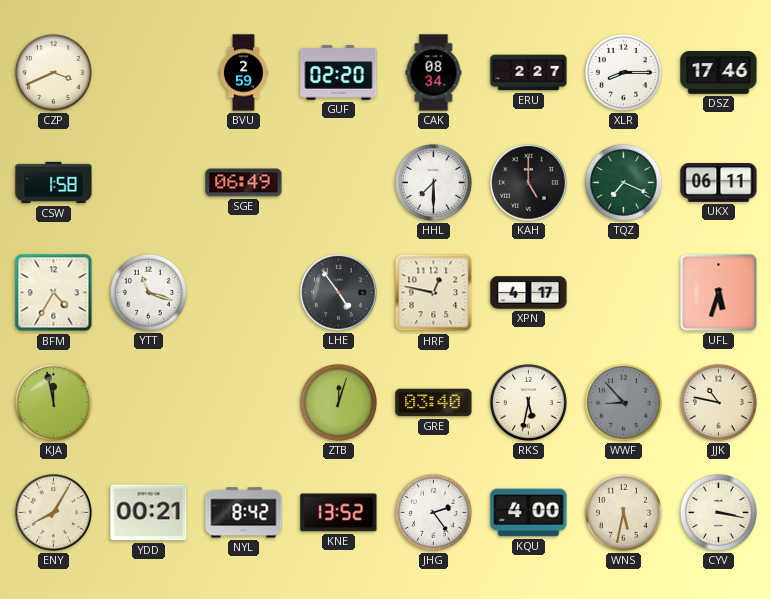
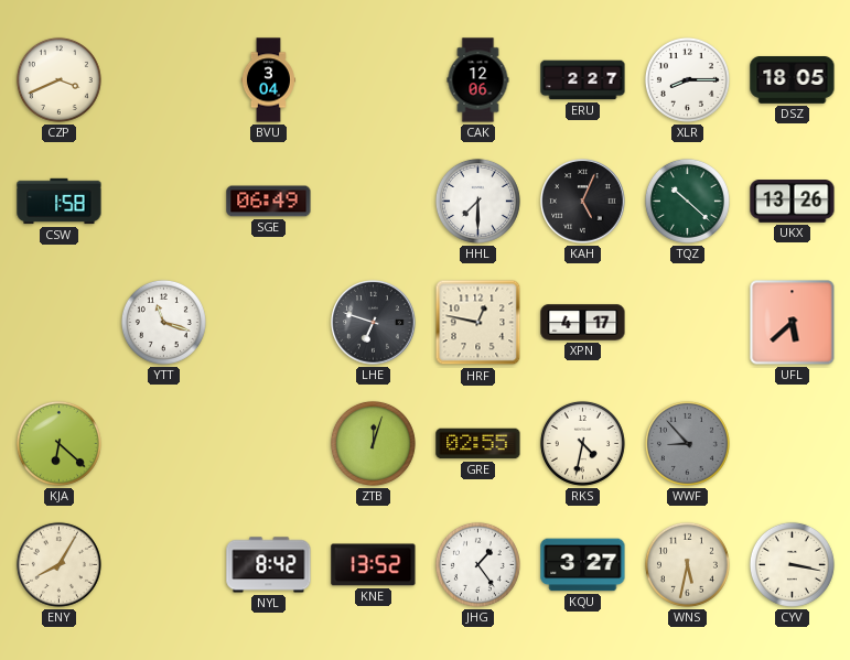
BVU: 2:59 -> 3:04
GUF: 02:20 -> none
CAK: 08:34 -> 12:06
DSZ: 17:46 -> 18:05
KAH: 5:00 -> 5:04
TQZ: 7:19 -> 10:22
UKX: 06:11 -> 13:26
BFM: 4:35 -> none
LHE: 4:54 -> 6:48
UFL: 5:33 -> 5:38
KJA: 11:58 -> 6:22
GRE: 03:40 -> 02:55
RKS: 5:32 -> 4:32
JJK: 10:47 -> none
YDD: 00:21 -> none
JHG: 2:24 -> 1:24
KQU: 4:00 -> 3:27
